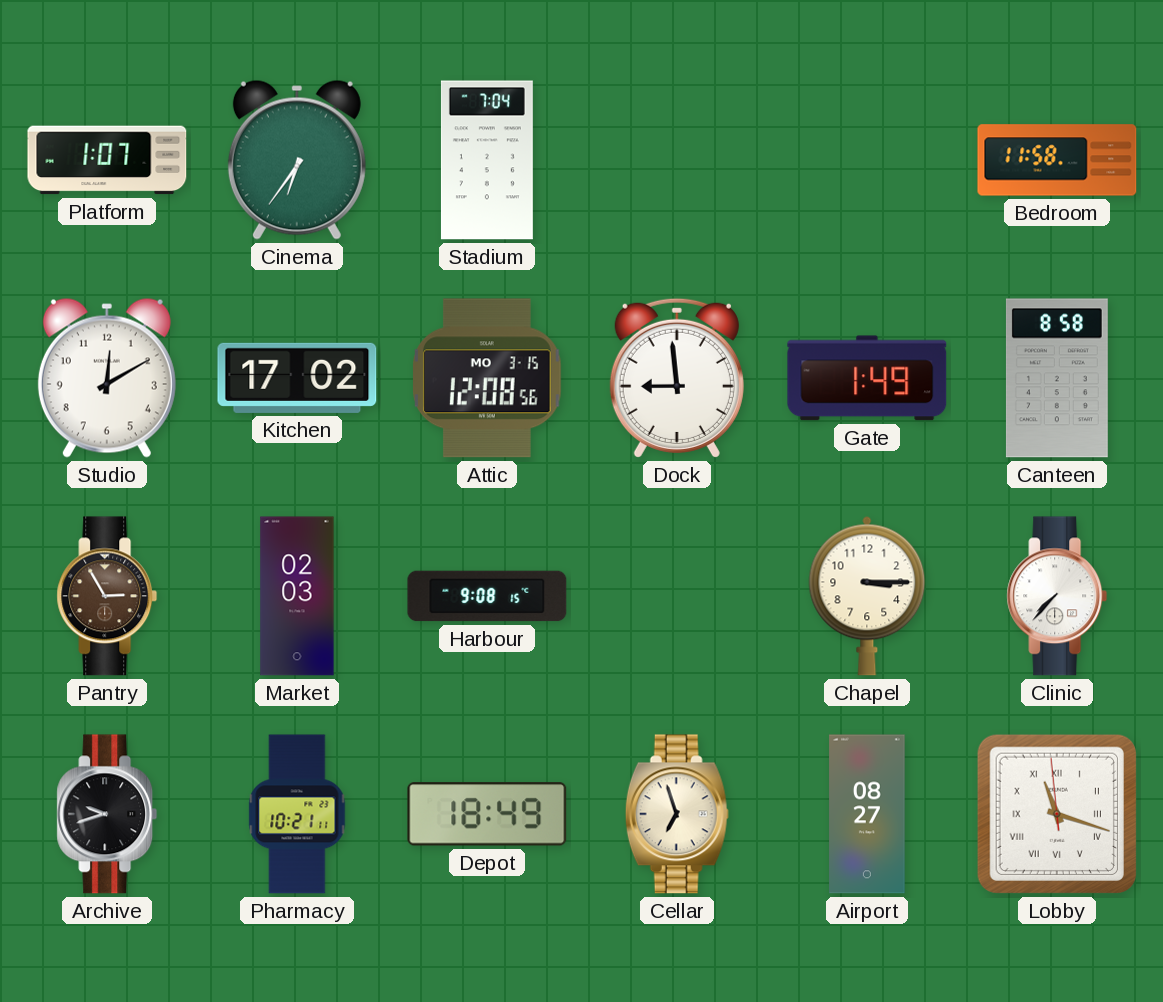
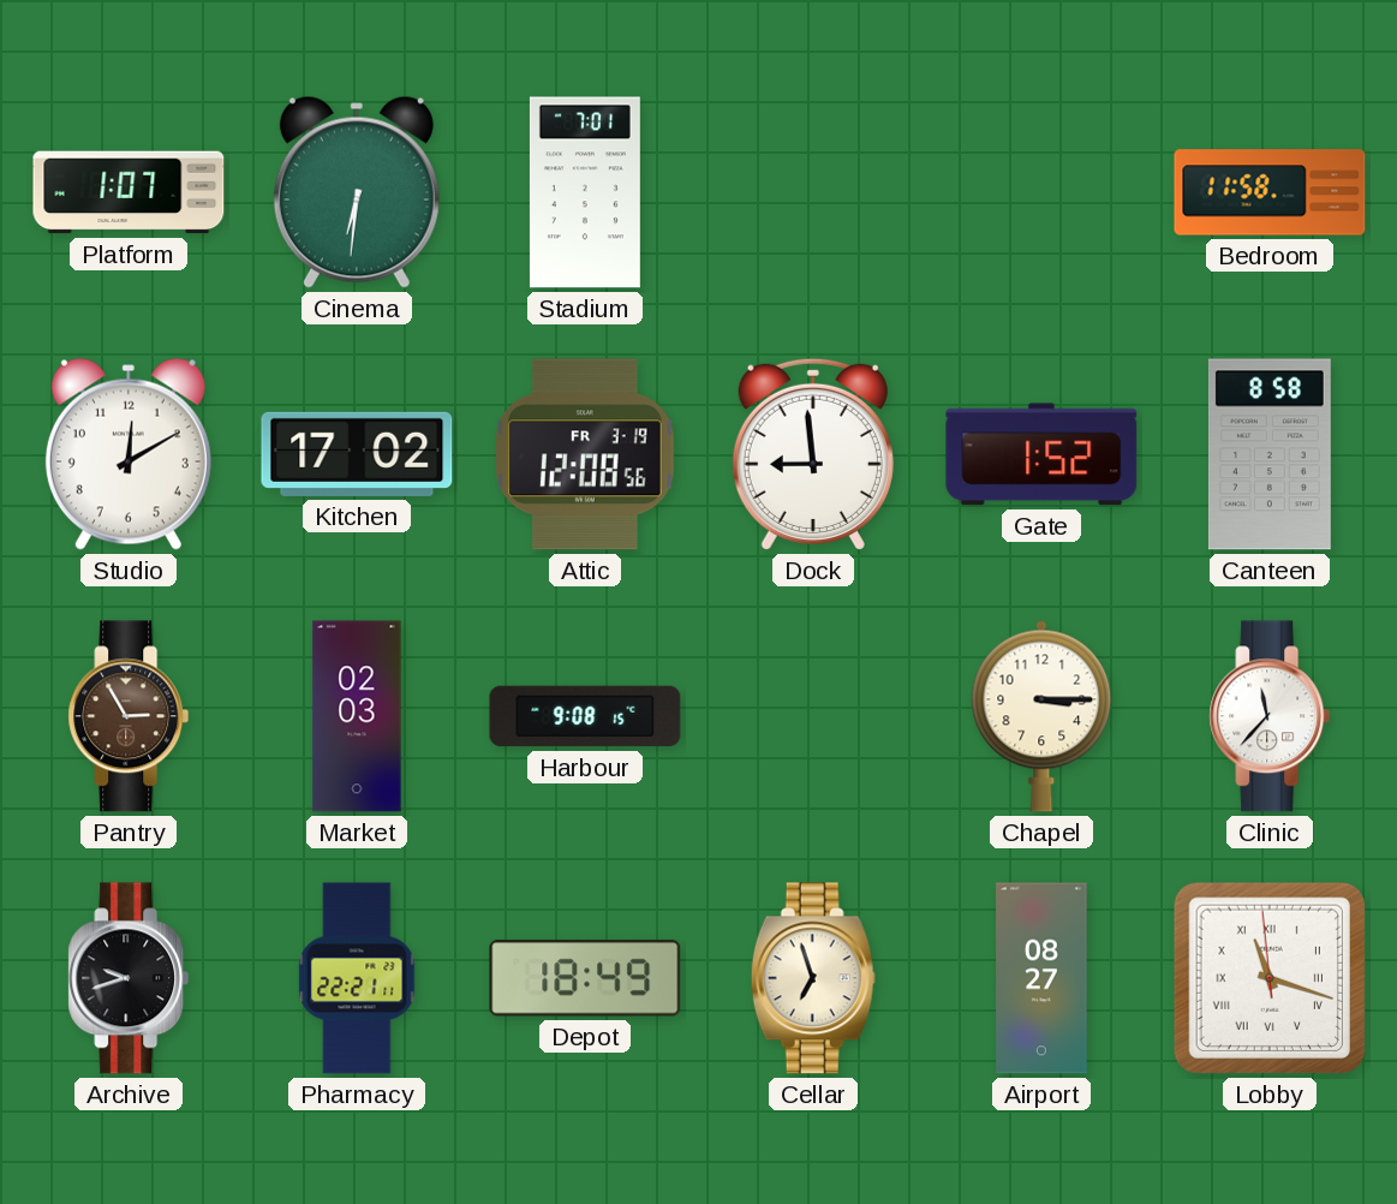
Cinema: 6:36 -> 6:31
Stadium: 7:04 -> 7:01
Attic date: MO 3-15 -> FR 3-19
Gate: 1:49 -> 1:52
Clinic: 7:37 -> 11:37
Pharmacy: 10:21 -> 22:21
